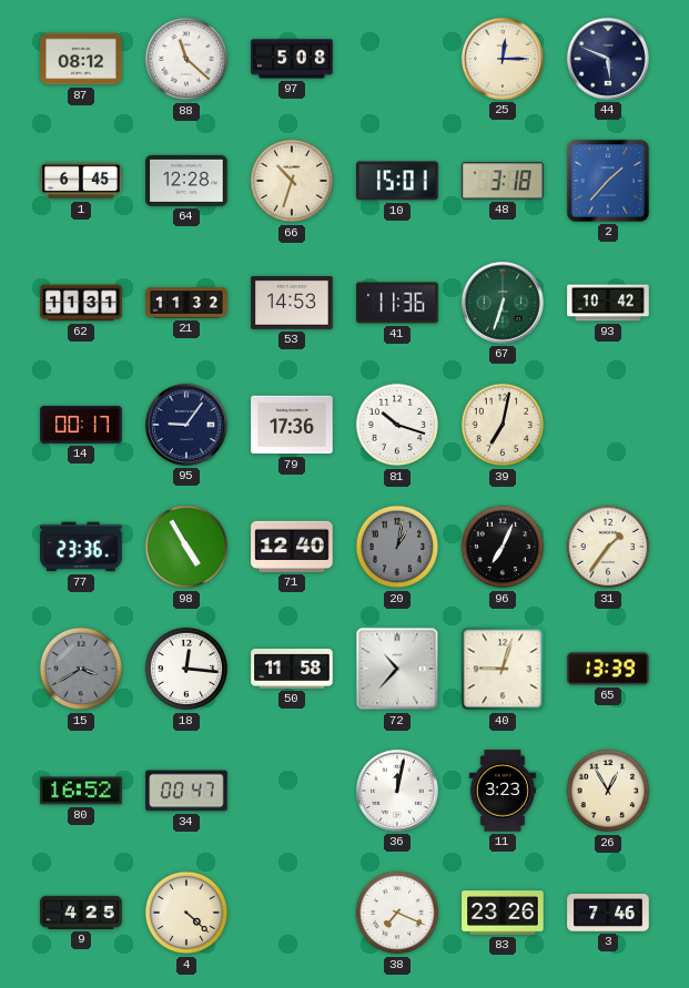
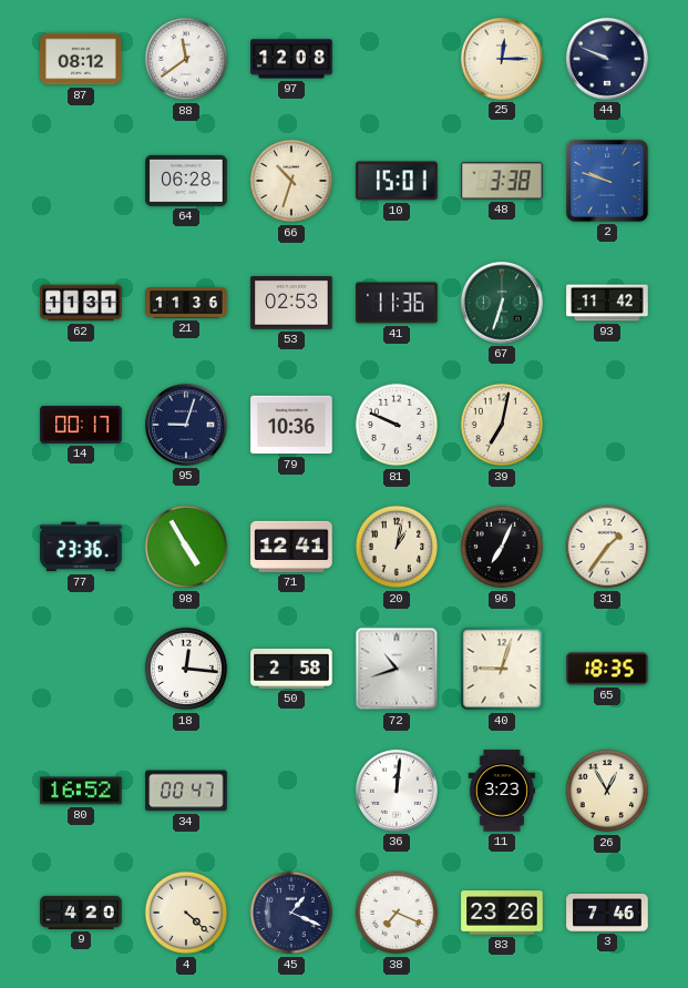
88: 11:22 -> 11:39
97: 5:08 -> 12:08
44: 5:49 -> 9:49
1: 6:45 -> none
64: 12:28 -> 06:28
48: 3:18 -> 3:38
2: 1:37 -> 9:48
21: 11:32 -> 11:36
53: 14:53 -> 02:53
93: 10:42 -> 11:42
95: 9:06 -> 9:03
79: 17:36 -> 10:36
81: 10:18 -> 9:49
71: 12:40 -> 12:41
20 dial: grey -> cream
15: 3:40 -> none
50: 11:58 -> 2:58
72: 10:37 -> 10:42
65: 13:39 -> 18:35
36: 12:02 -> 12:01
9: 4:25 -> 4:20
45: none -> 1:19
